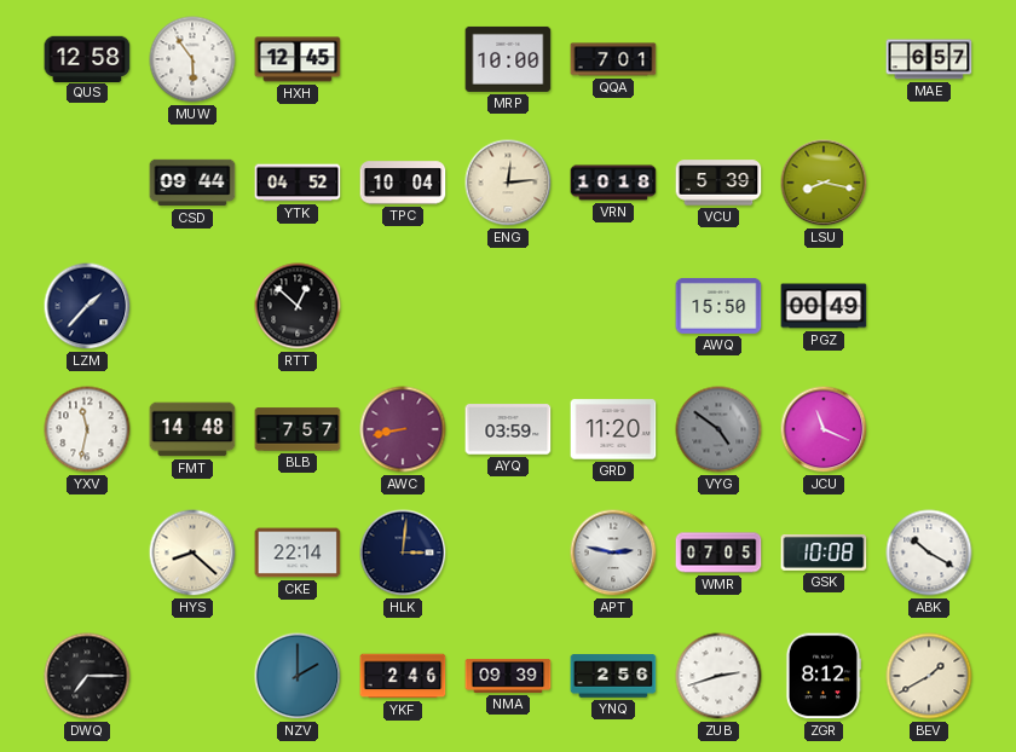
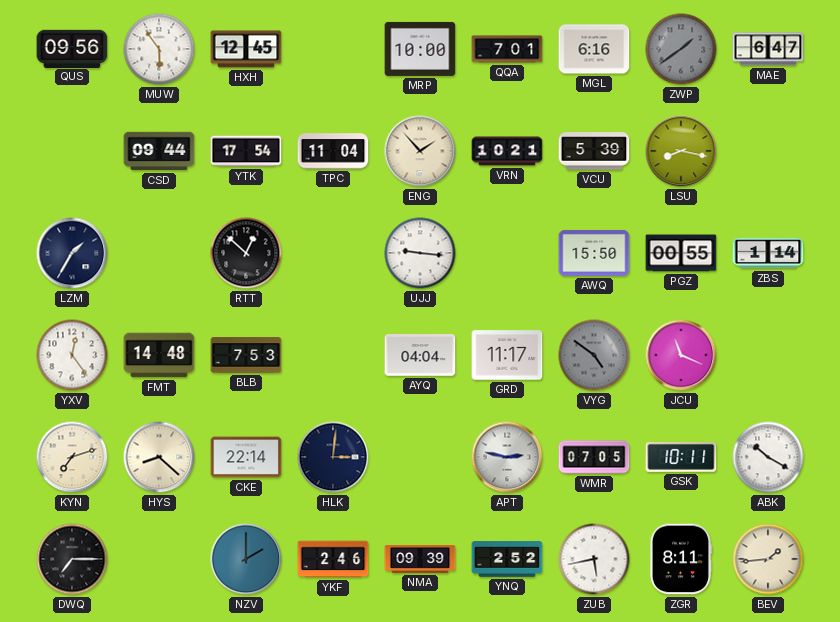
QUS: 12:58 -> 09:56
MGL: none -> 6:16
ZWP: none -> 1:39
MAE: 6:57 -> 6:47
YTK: 04:52 -> 17:54
TPC: 10:04 -> 11:04
ENG: 12:14 -> 1:53
VRN: 10:18 -> 10:21
LZM: 1:37 -> 1:35
UJJ: none -> 9:16
PGZ: 00:49 -> 00:55
ZBS: none -> 1:14
YXV: 11:32 -> 12:24
BLB: 7:57 -> 7:53
AWC: 8:43 -> none
AYQ: 03:59 -> 04:04
GRD: 11:20 -> 11:17
KYN: none -> 7:12
GSK: 10:08 -> 10:11
YNQ: 2:56 -> 2:52
ZUB: 2:42 -> 5:43
ZGR: 8:12 -> 8:11
BEV: 1:40 -> 1:44
